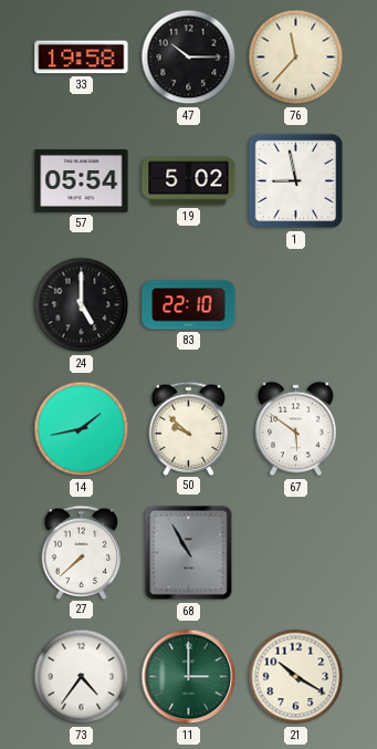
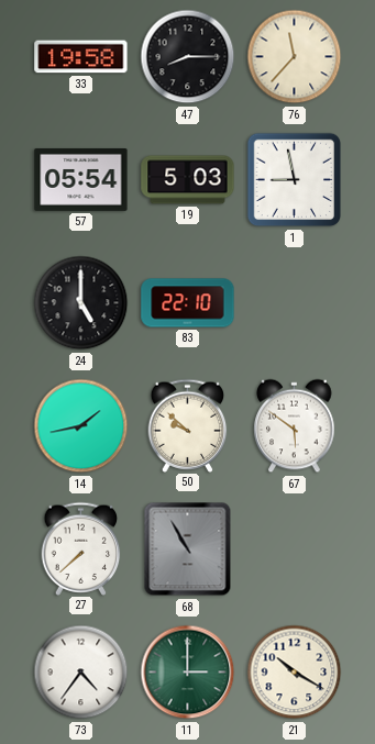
47: 10:15 -> 8:15
19: 5:02 -> 5:03
